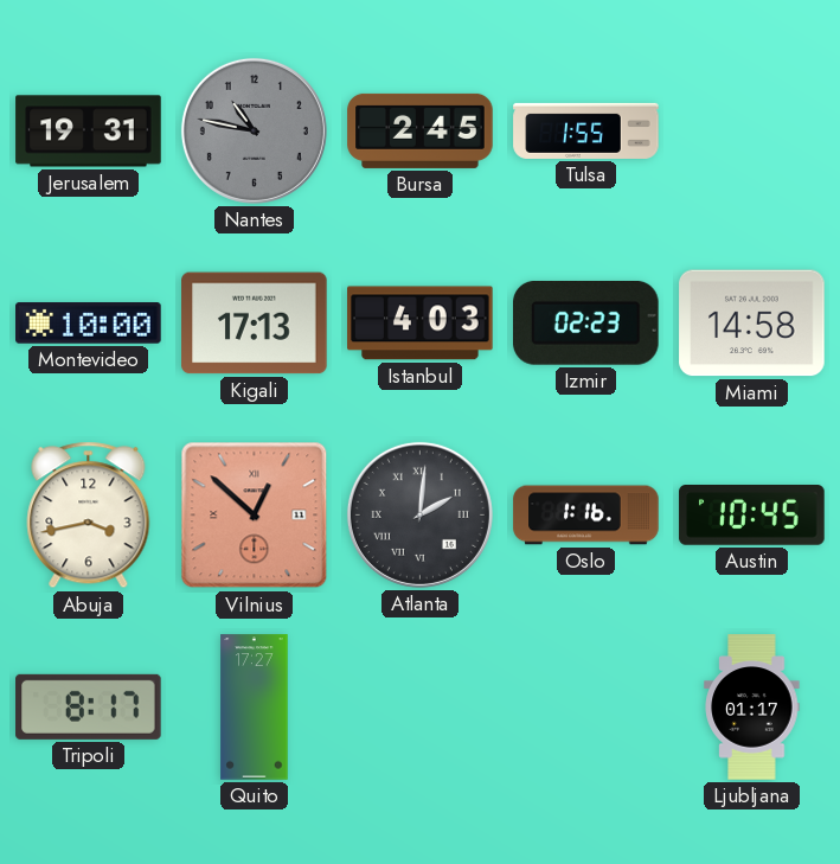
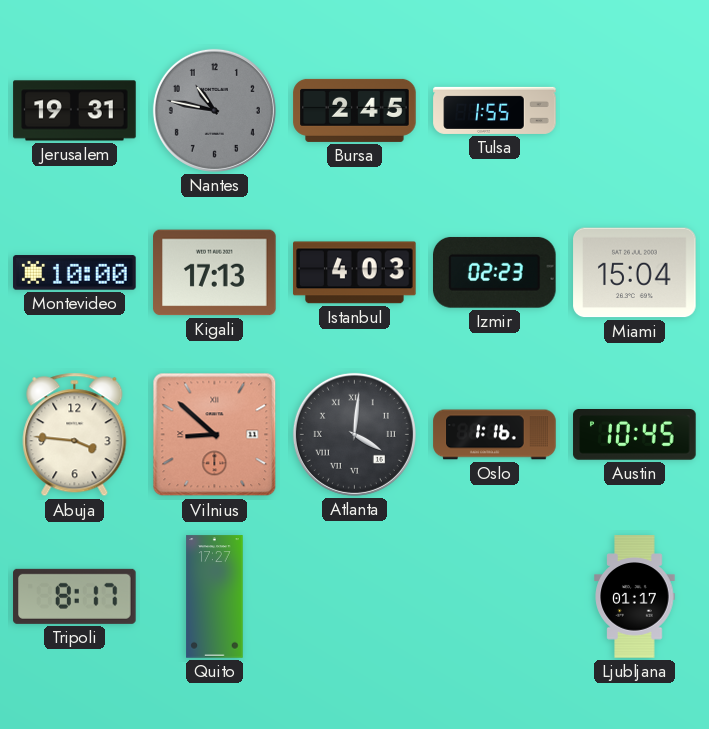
Miami: 14:58 -> 15:04
Abuja: 3:43 -> 3:46
Vilnius: 12:52 -> 8:52
Atlanta: 2:01 -> 4:01
